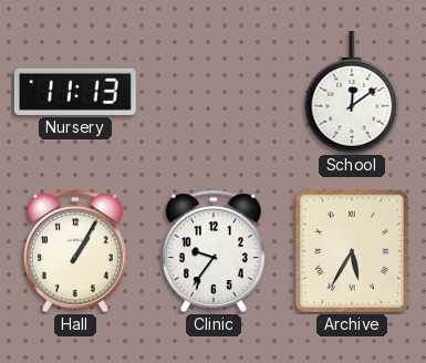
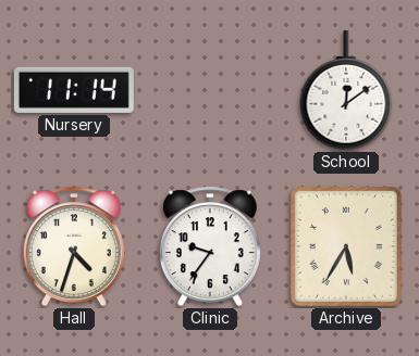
Nursery: 11:13 -> 11:14
Hall: 1:05 -> 4:33
